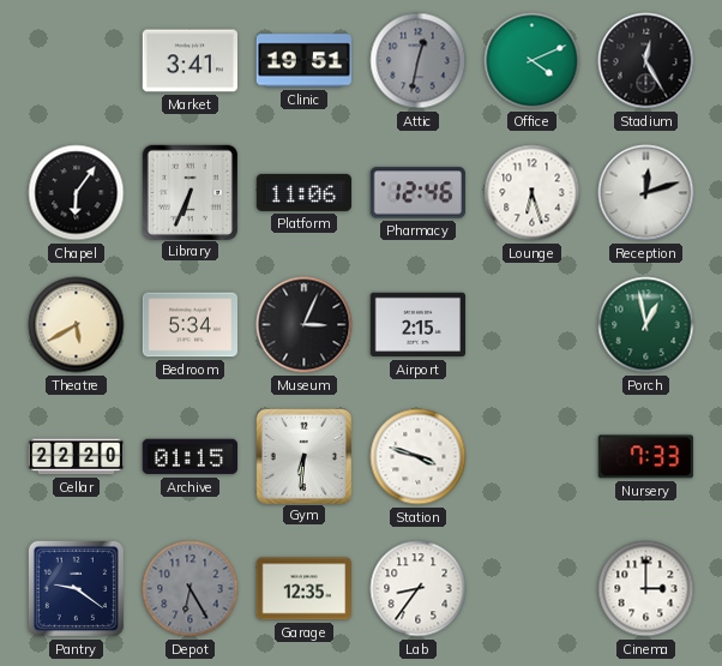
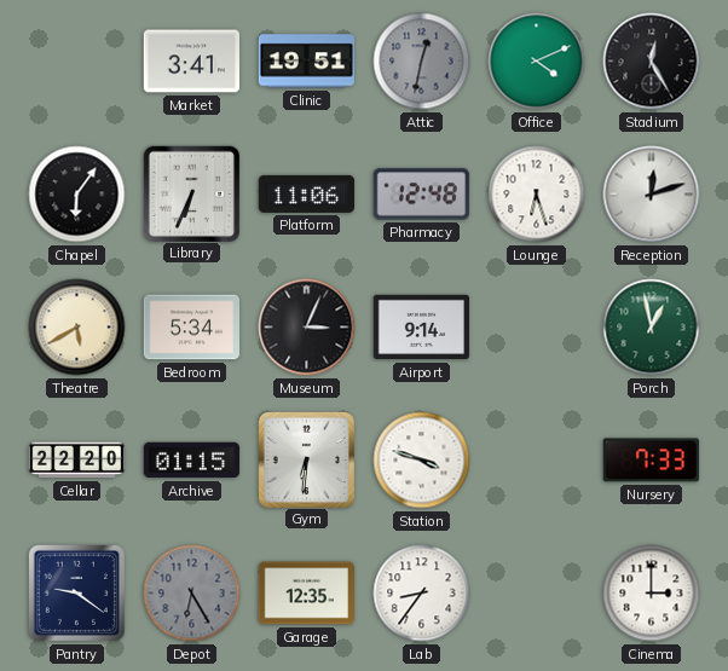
Pharmacy: 12:46 -> 12:48
Airport: 2:15 -> 9:14
